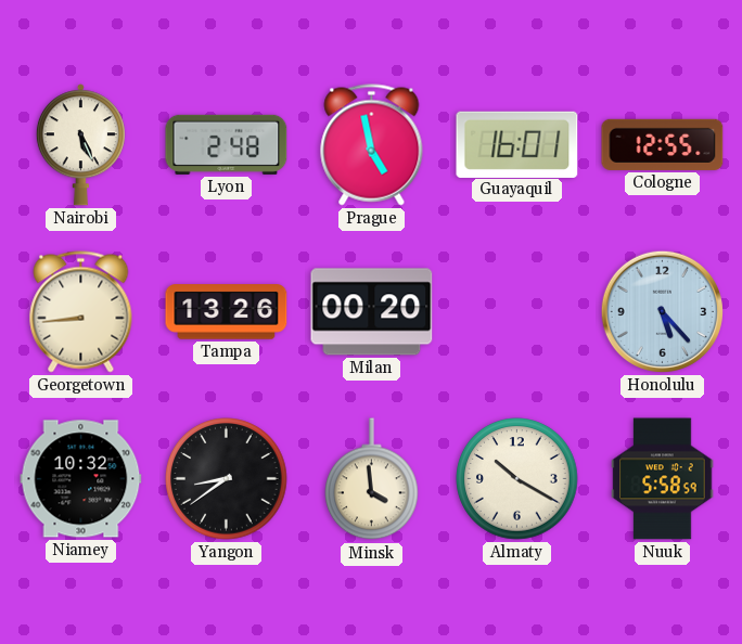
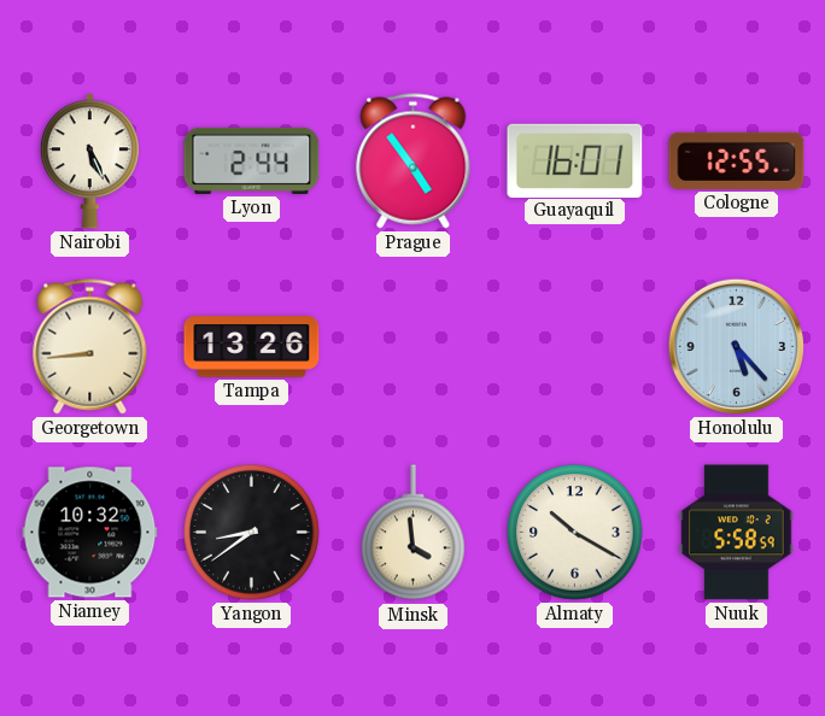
Lyon: 2:48 -> 2:44
Prague: 4:58 -> 4:54
Milan: 00:20 -> none
